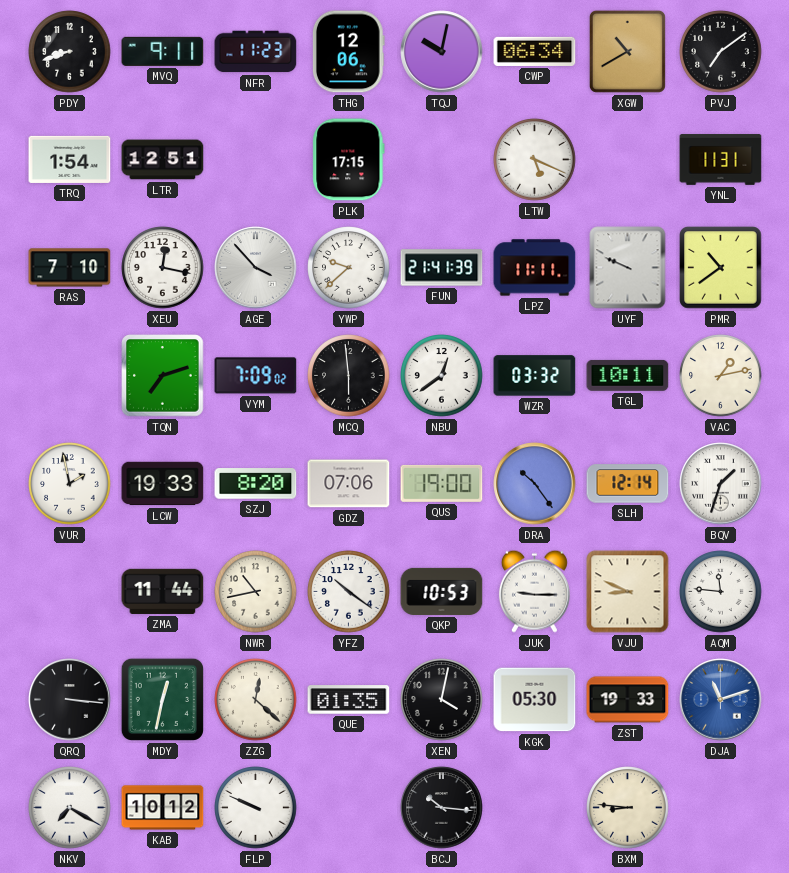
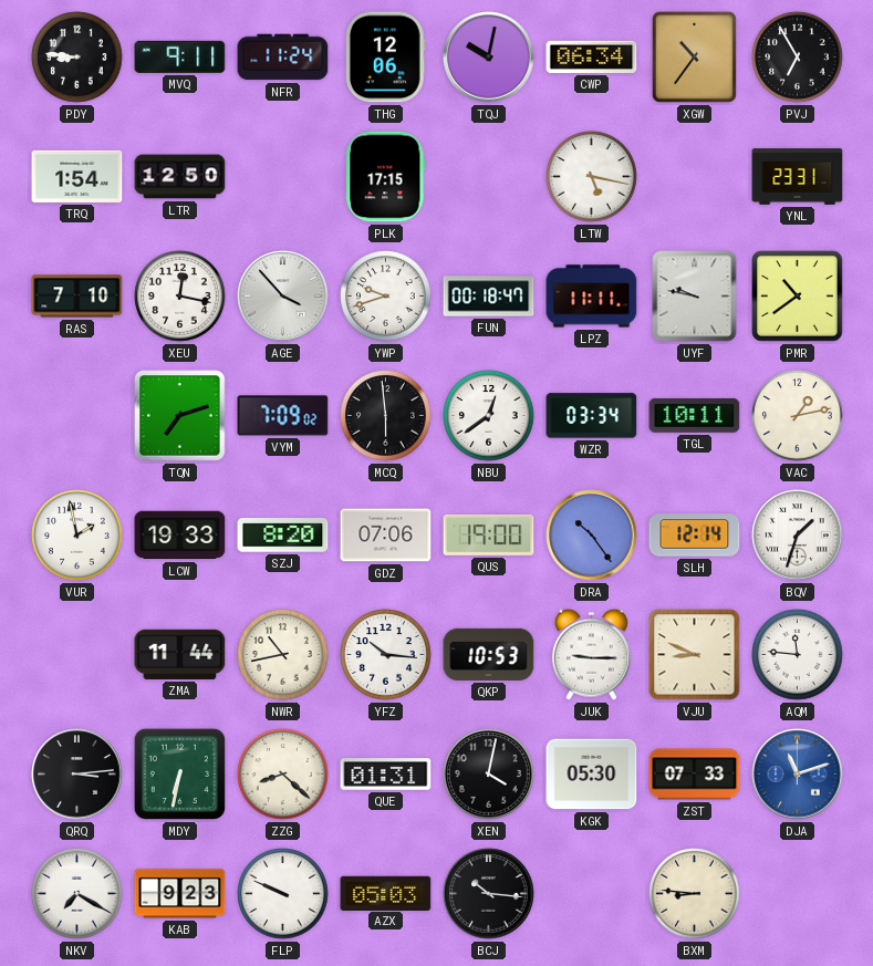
PDY: 8:42 -> 8:46
NFR: 11:23 -> 11:24
XGW: 10:40 -> 10:36
PVJ: 7:09 -> 6:55
LTR: 12:51 -> 12:50
LTW: 5:19 -> 5:17
YNL: 11:31 -> 23:31
YWP: 9:38 -> 9:42
FUN: 21:41 -> 00:18
UYF: 9:49 -> 9:47
WZR: 03:32 -> 03:34
YFZ: 10:21 -> 10:16
QRQ: 3:16 -> 3:14
MDY: 12:32 -> 6:32
ZZG: 12:22 -> 8:22
QUE: 01:35 -> 01:31
ZST: 19:33 -> 07:33
KAB: 10:12 -> 9:23
AZX: none -> 05:03
